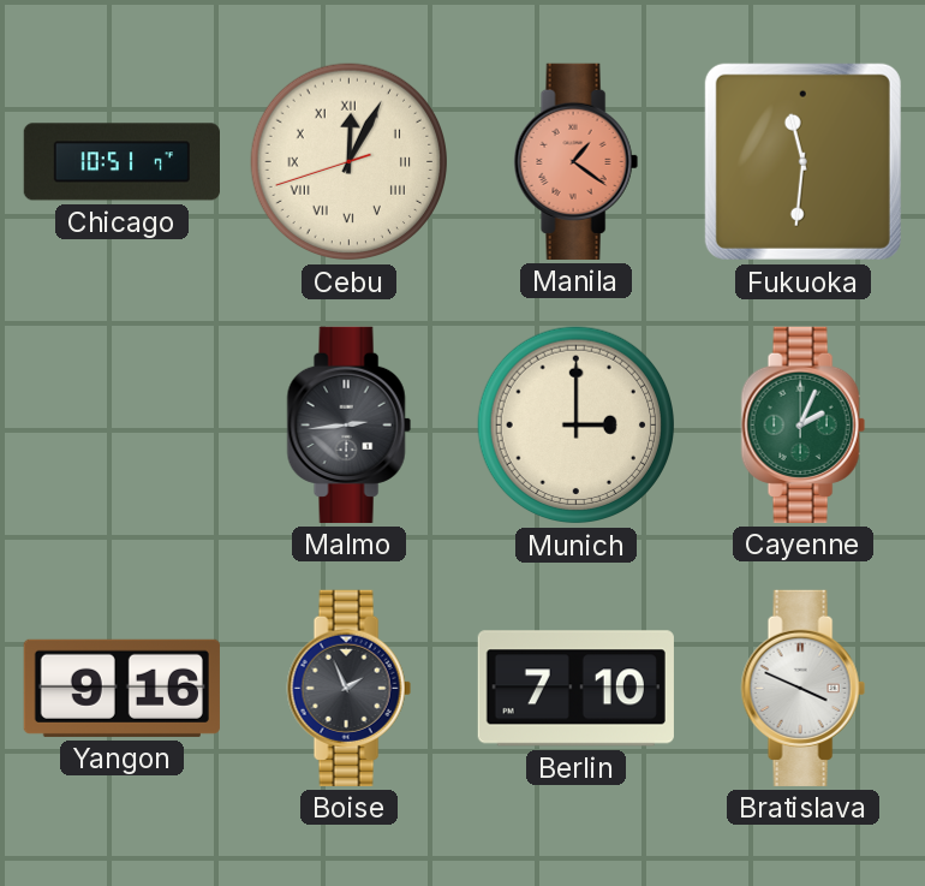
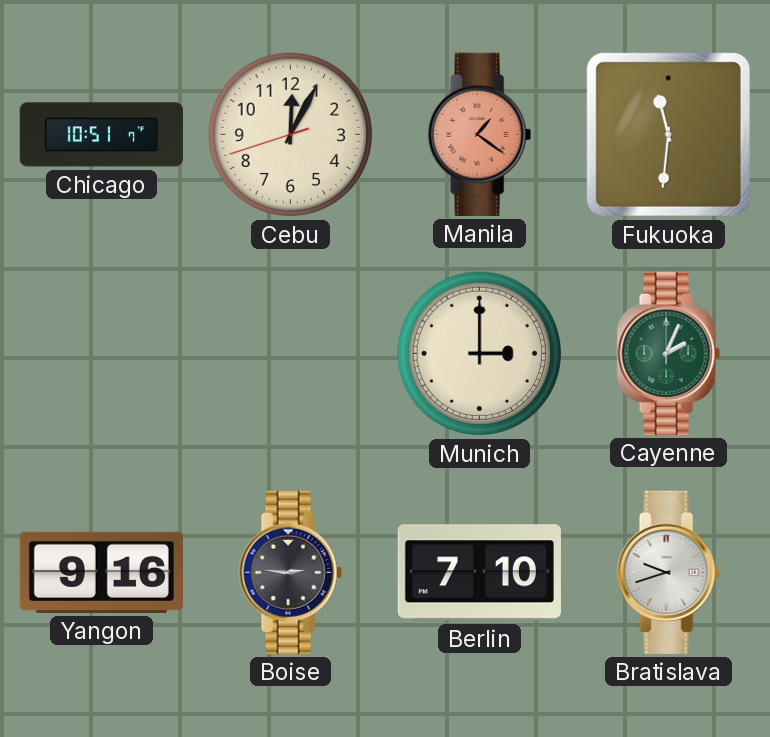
Cebu numerals: Roman -> Arabic
Malmo: 2:44 -> none
Boise: 1:56 -> 2:46
Bratislava: 3:49 -> 9:42
